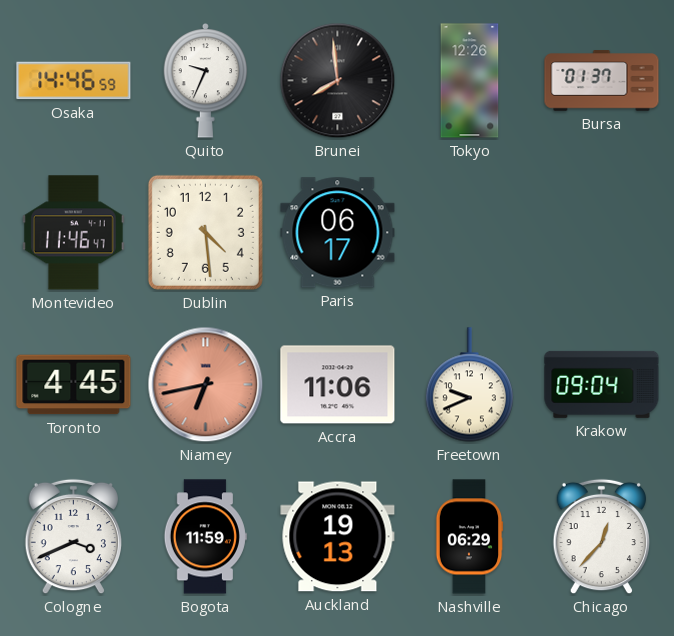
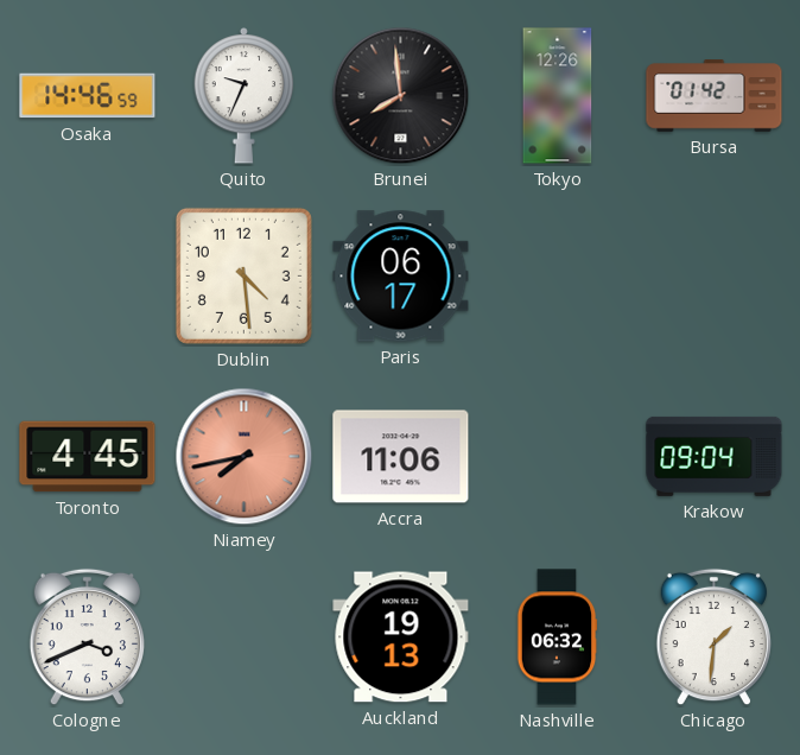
Bursa: 01:37 -> 01:42
Montevideo: 11:46 -> none
Niamey: 6:43 -> 7:43
Freetown: 9:41 -> none
Bogota: 11:59 -> none
Nashville: 06:29 -> 06:32
Chicago: 12:37 -> 1:31
